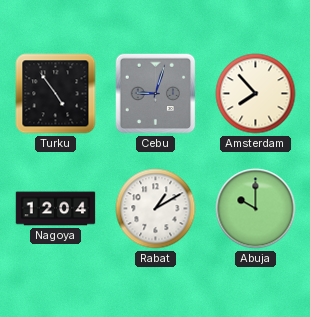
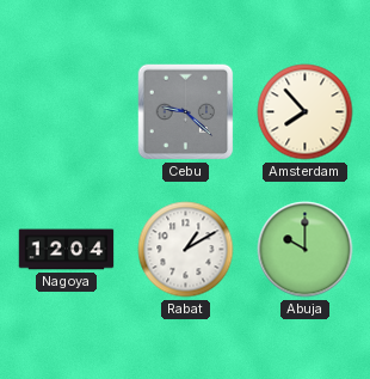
Turku: 4:54 -> none
Cebu: 9:03 -> 9:22
